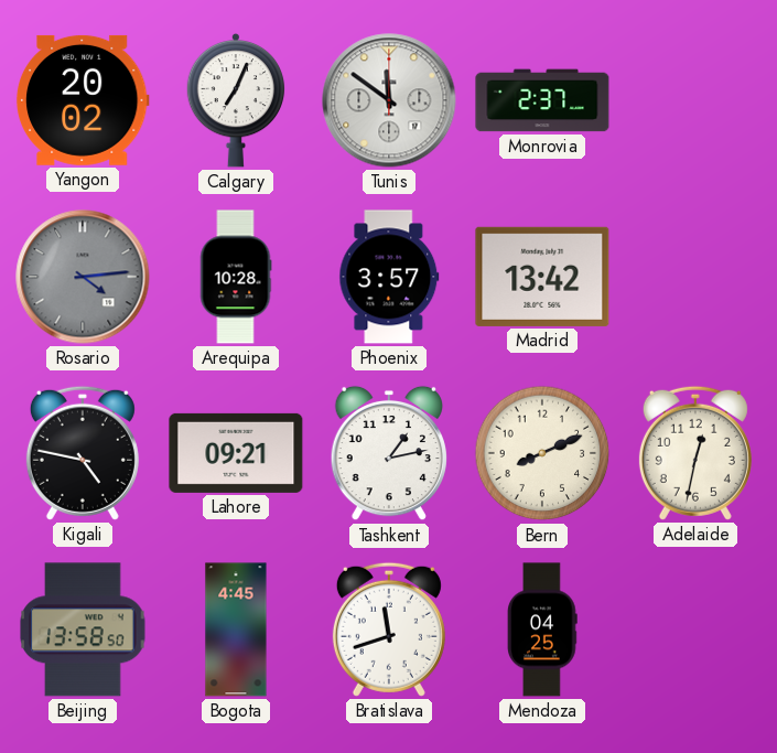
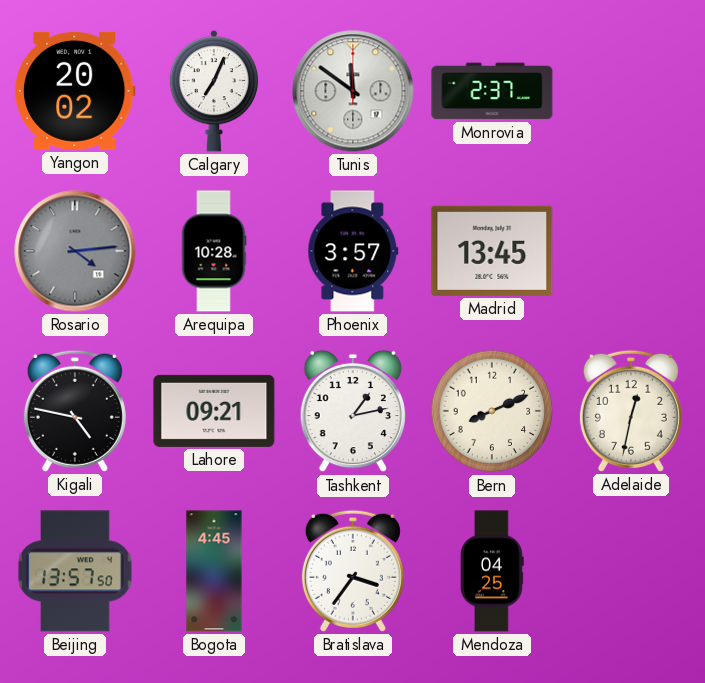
Madrid: 13:42 -> 13:45
Beijing: 13:58 -> 13:57
Bratislava: 11:42 -> 3:36
